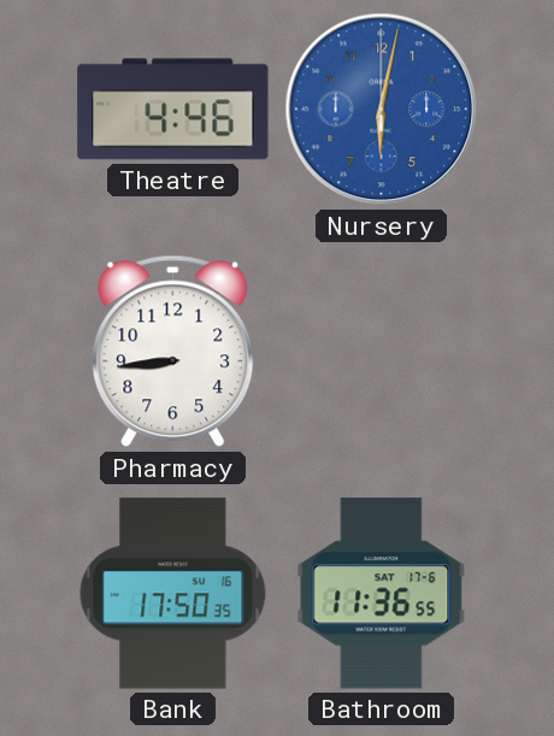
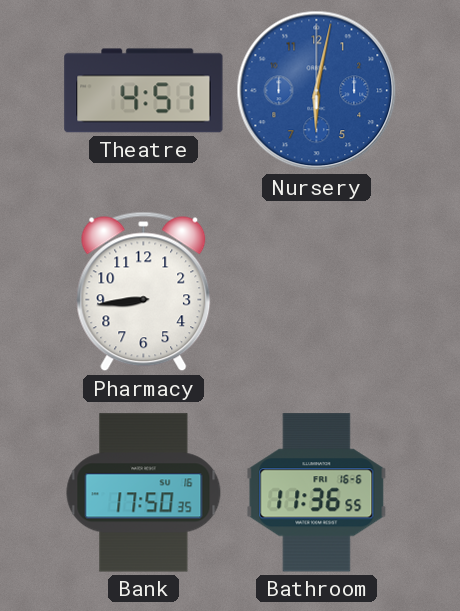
Theatre: 4:46 -> 4:51
Bathroom date: SAT 17-6 -> FRI 16-6
